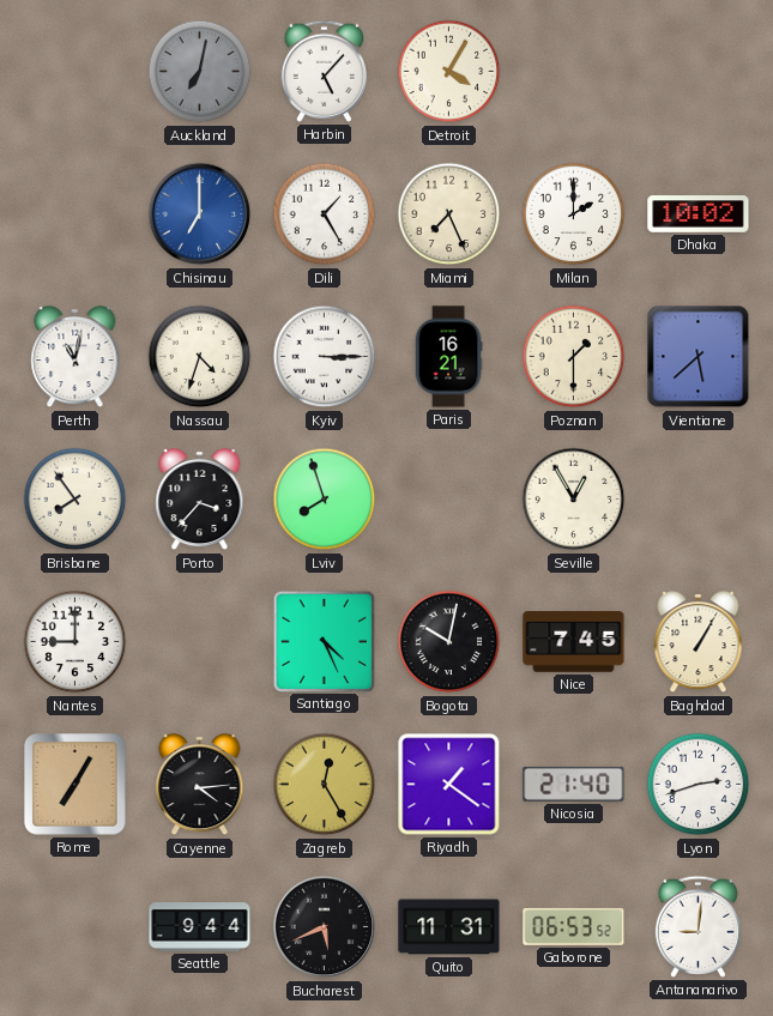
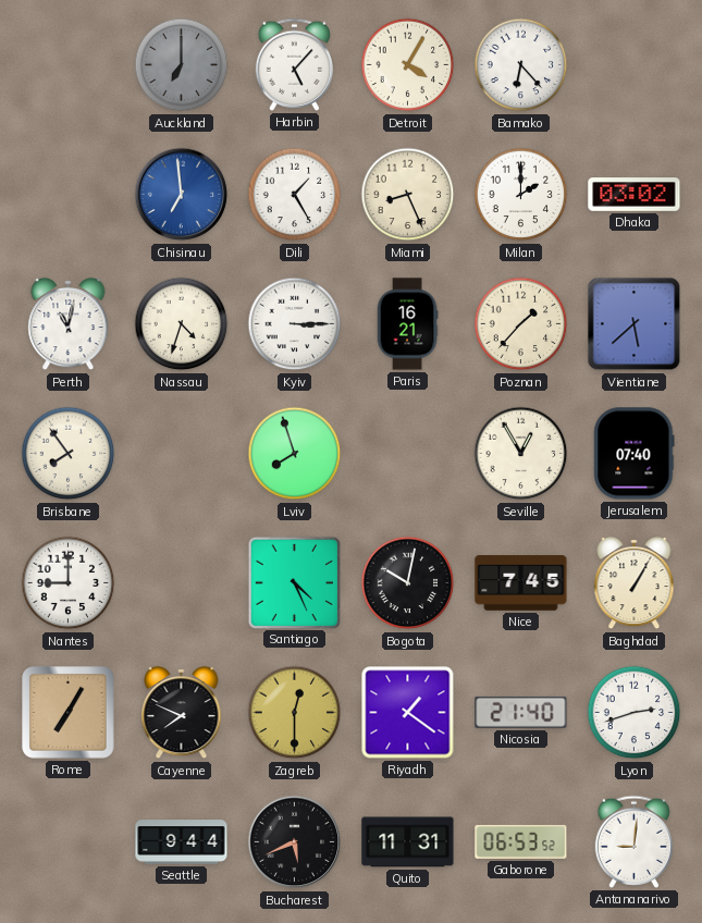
Auckland: 7:02 -> 7:00
Bamako: none -> 6:23
Chisinau: 7:00 -> 6:59
Miami: 7:26 -> 8:26
Dhaka: 10:02 -> 03:02
Poznan: 1:30 -> 1:37
Porto: 3:37 -> none
Jerusalem: none -> 07:40
Cayenne: 4:14 -> 7:49
Zagreb: 12:25 -> 12:30
